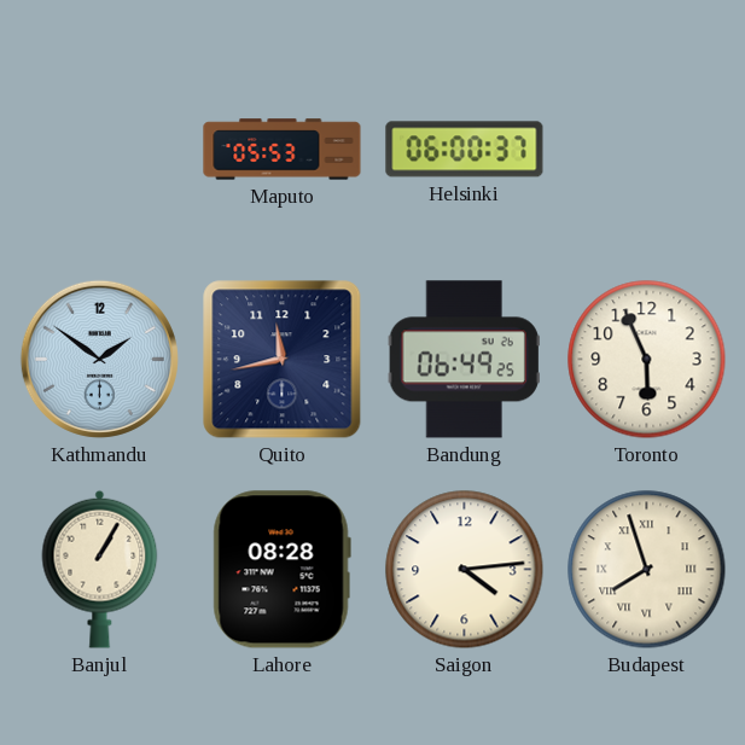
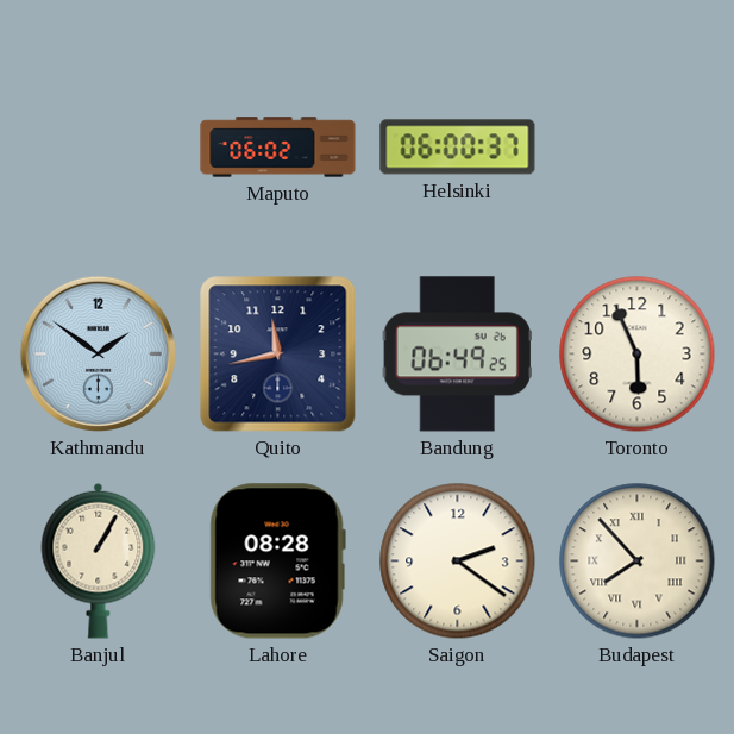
Maputo: 05:53 -> 06:02
Saigon: 4:14 -> 2:21
Budapest: 7:57 -> 7:53
